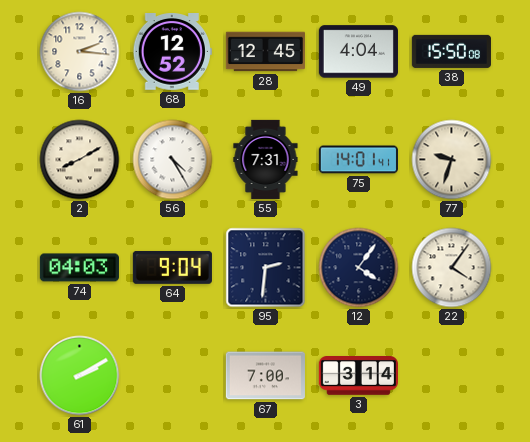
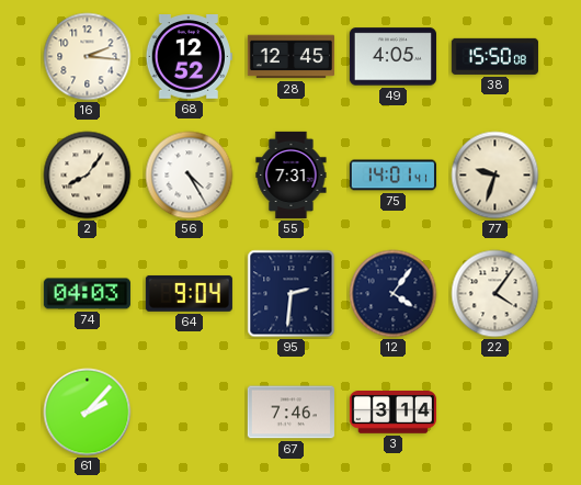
49: 4:04 -> 4:05
2: 8:10 -> 8:06
61: 2:10 -> 2:07
67: 7:00 -> 7:46
